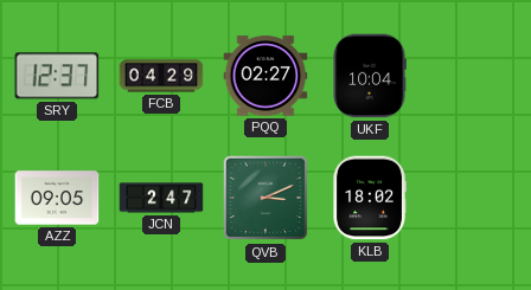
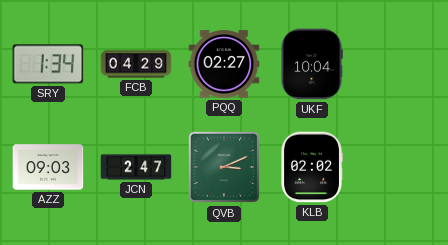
SRY: 12:37 -> 1:34
AZZ: 09:05 -> 09:03
KLB: 18:02 -> 02:02
